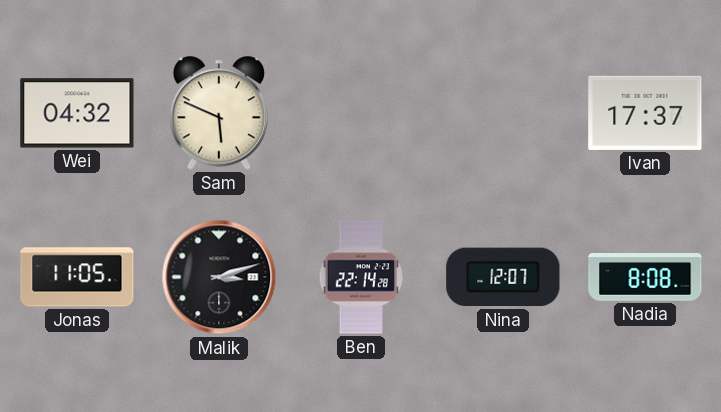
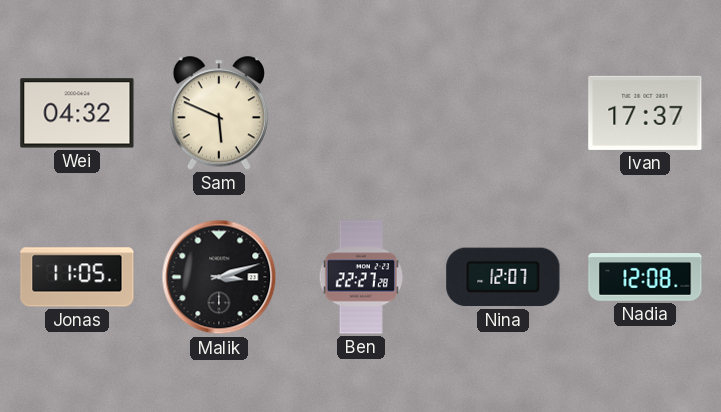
Ben: 22:14 -> 22:27
Nadia: 8:08 -> 12:08
